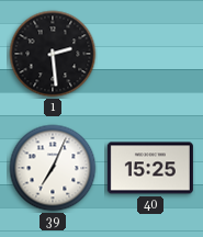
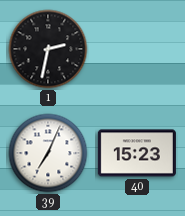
1: 2:29 -> 2:32
40: 15:25 -> 15:23
